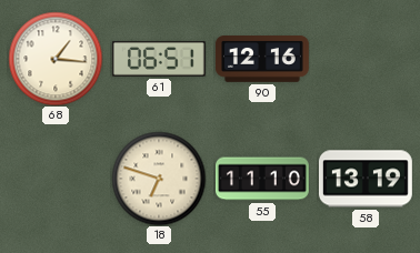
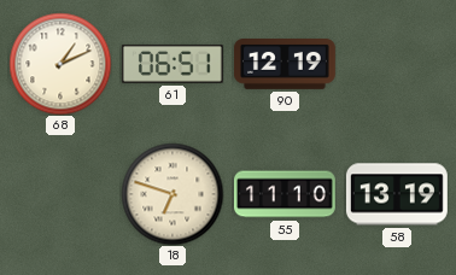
68: 1:16 -> 1:11
90: 12:16 -> 12:19
